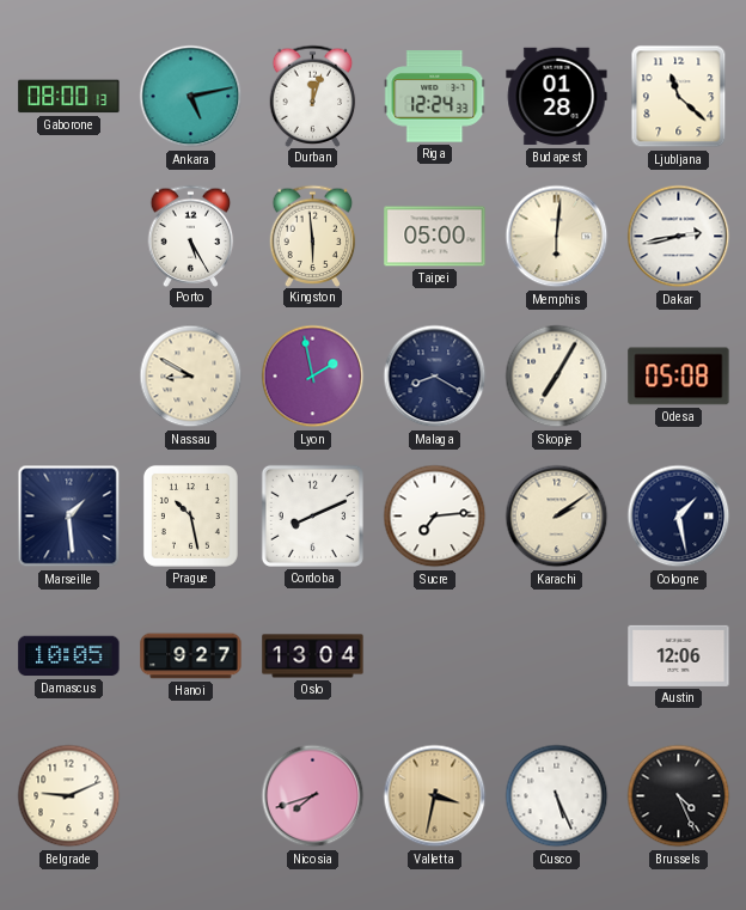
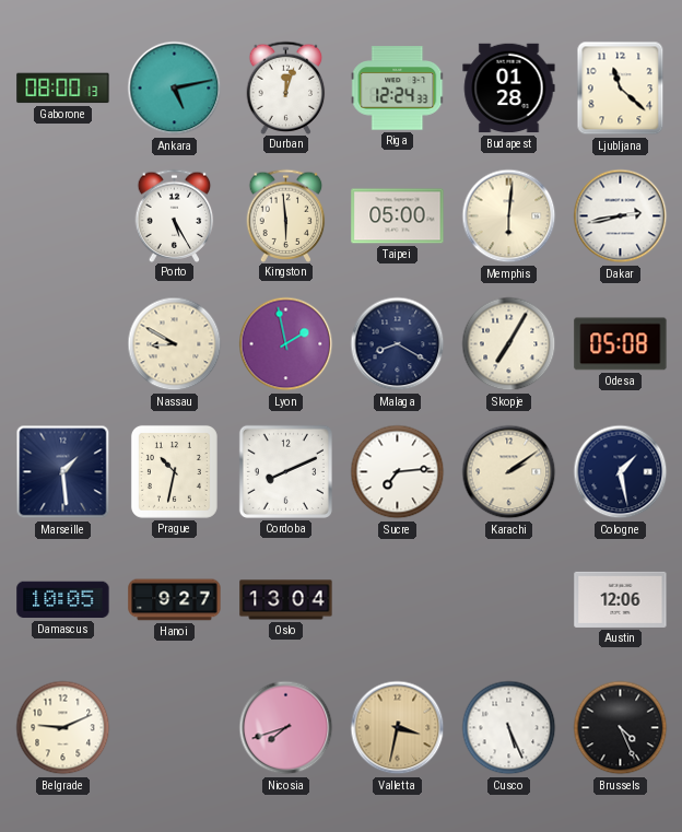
Prague: 10:28 -> 10:32
